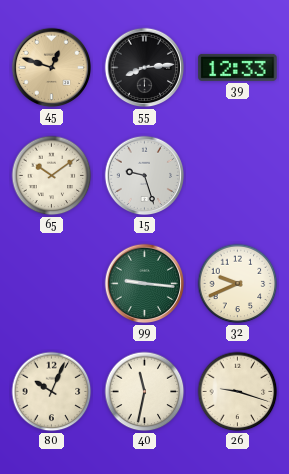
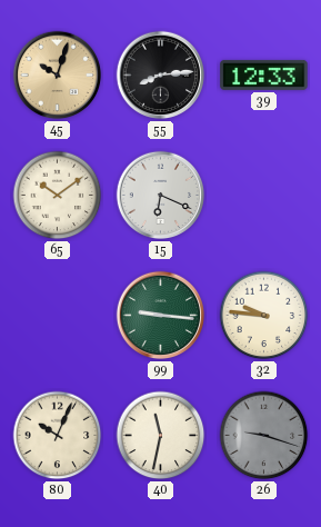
45: 12:48 -> 10:03
15: 9:27 -> 6:19
32: 9:41 -> 9:46
26 dial: cream -> grey
